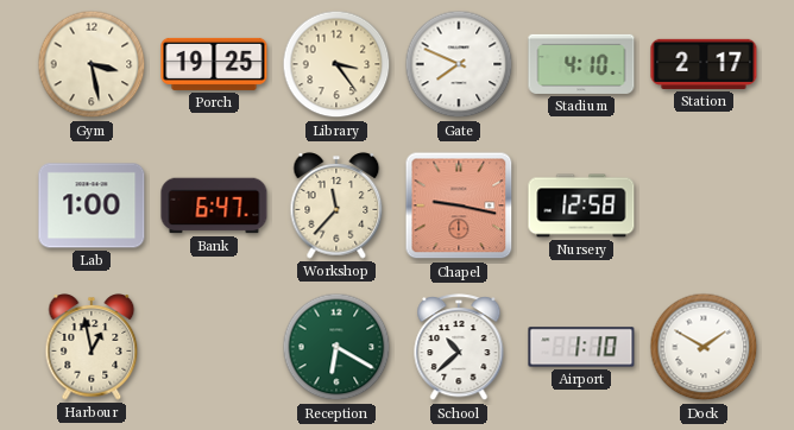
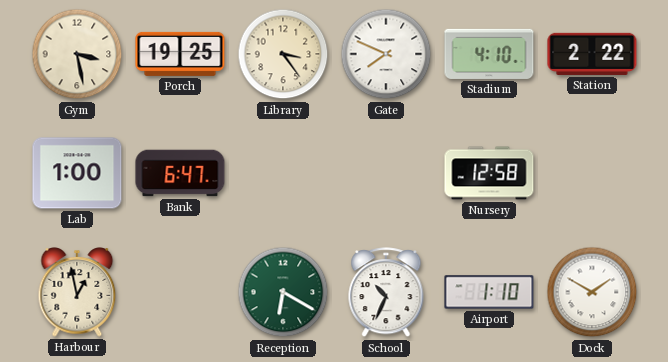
Station: 2:17 -> 2:22
Workshop: 11:37 -> none
Chapel: 9:17 -> none
School: 10:38 -> 10:34
